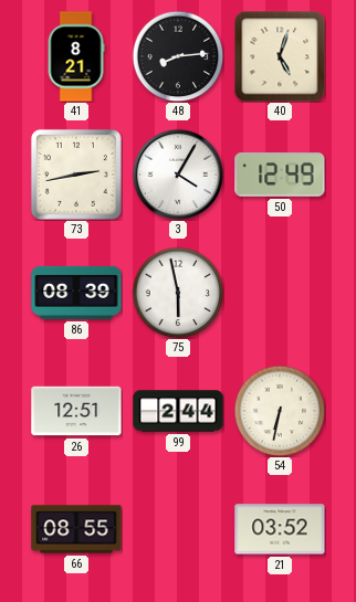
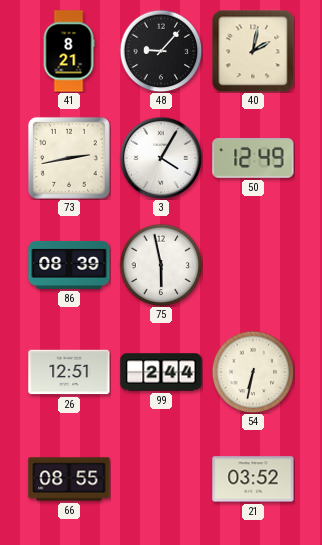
48: 8:14 -> 9:07
40: 5:03 -> 2:02
